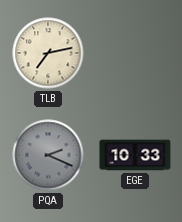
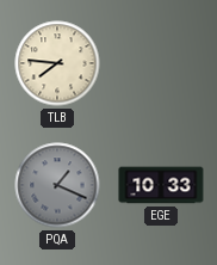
TLB: 7:13 -> 7:46
PQA: 2:19 -> 1:19
